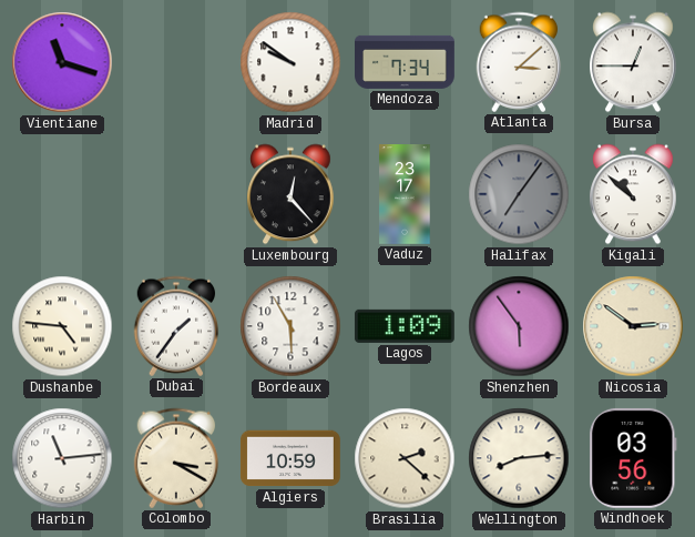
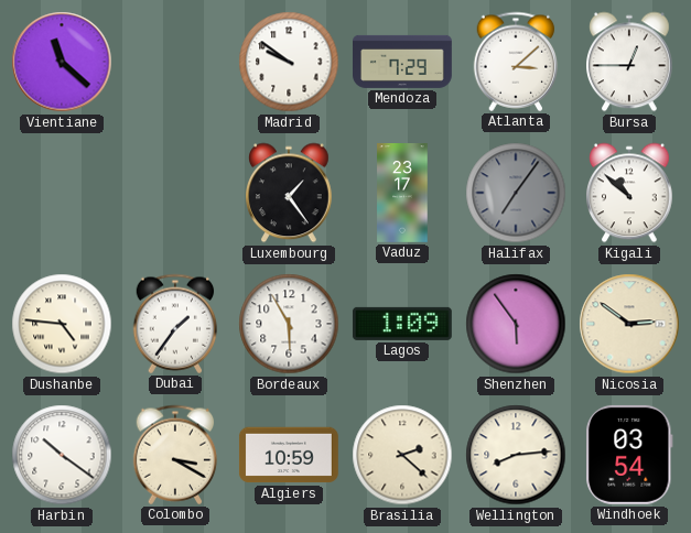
Vientiane: 11:18 -> 11:22
Mendoza: 7:34 -> 7:29
Luxembourg: 12:23 -> 1:24
Harbin: 11:14 -> 10:21
Windhoek: 03:56 -> 03:54
